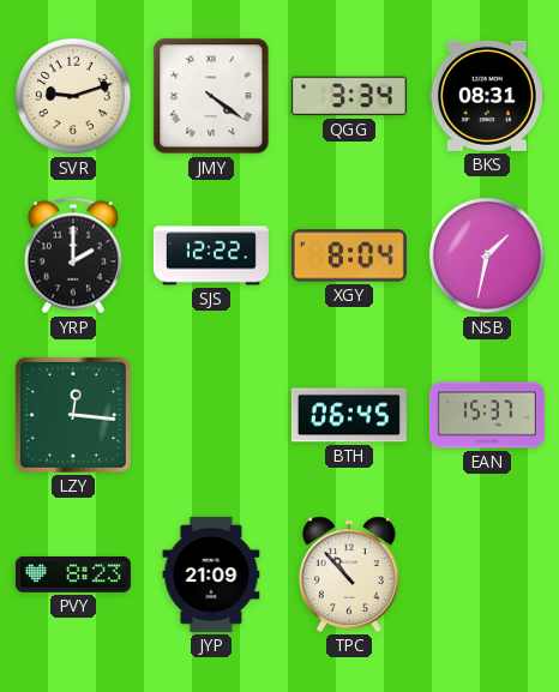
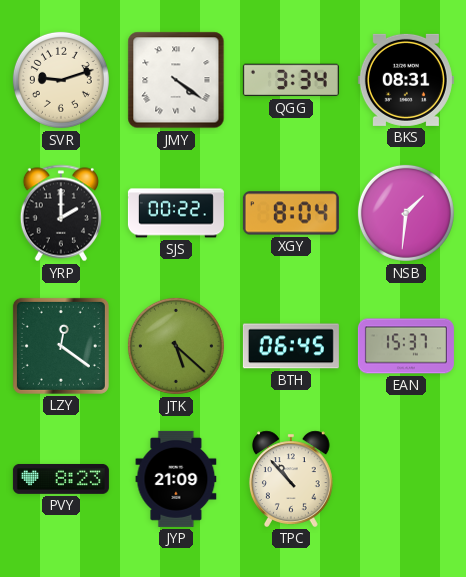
SJS: 12:22 -> 00:22
NSB: 1:32 -> 1:31
LZY: 12:16 -> 12:21
JTK: none -> 5:22
